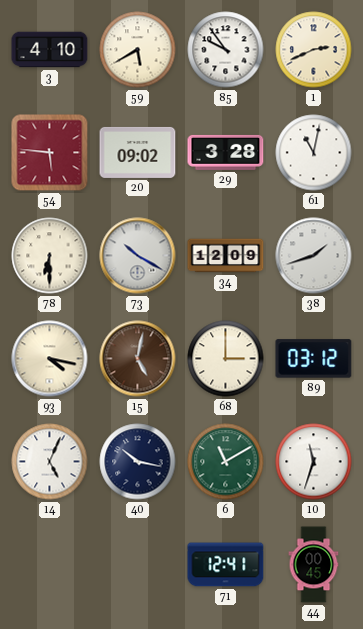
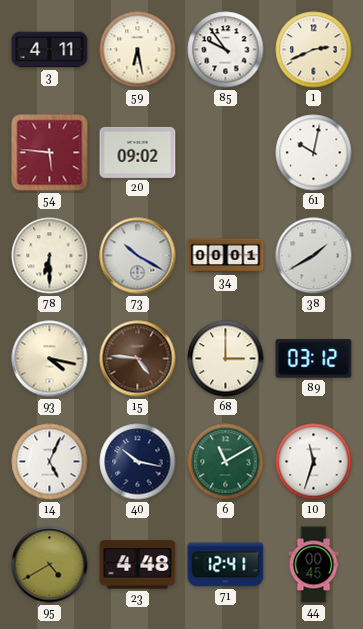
3: 4:10 -> 4:11
59: 5:40 -> 6:28
29: 3:28 -> none
61: 11:02 -> 10:02
34: 12:09 -> 00:01
38: 1:42 -> 1:40
15: 5:02 -> 4:46
95: none -> 4:40
23: none -> 4:48
